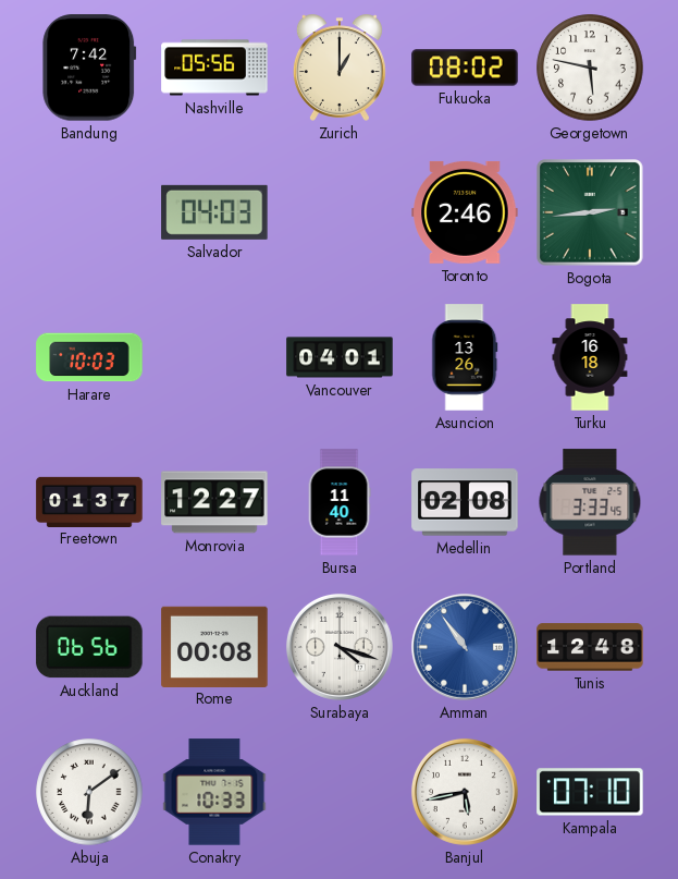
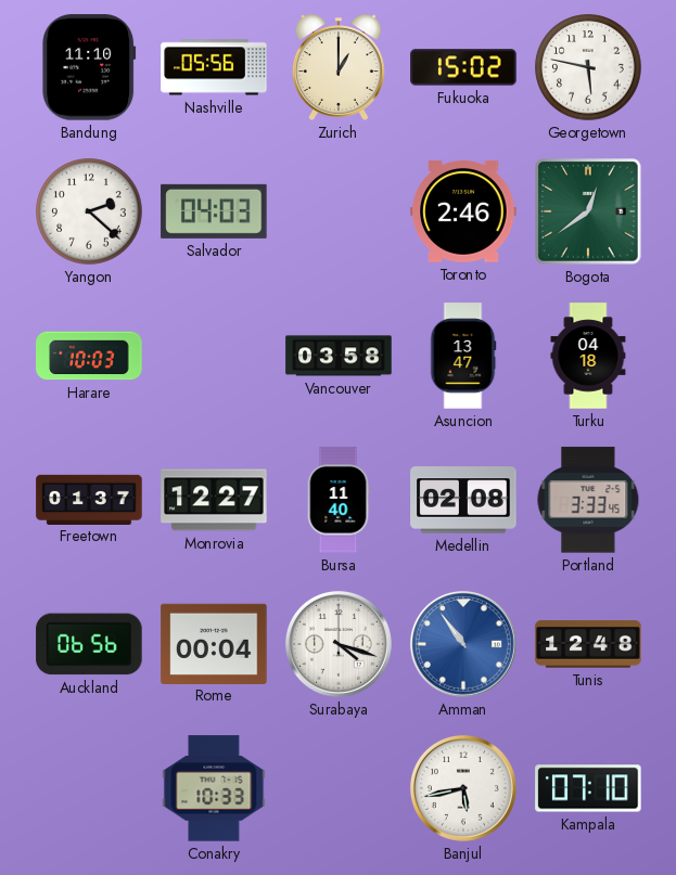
Bandung: 7:42 -> 11:10
Fukuoka: 08:02 -> 15:02
Yangon: none -> 2:22
Bogota: 2:44 -> 12:39
Vancouver: 04:01 -> 03:58
Asuncion: 13:26 -> 13:47
Turku: 16:18 -> 04:18
Rome: 00:08 -> 00:04
Abuja: 6:09 -> none
